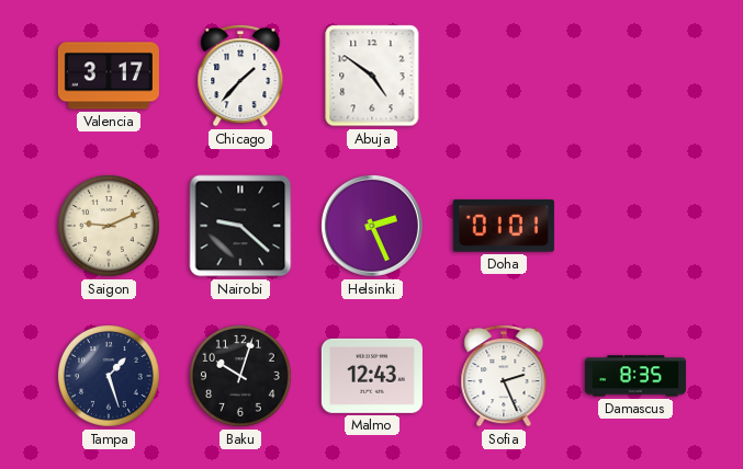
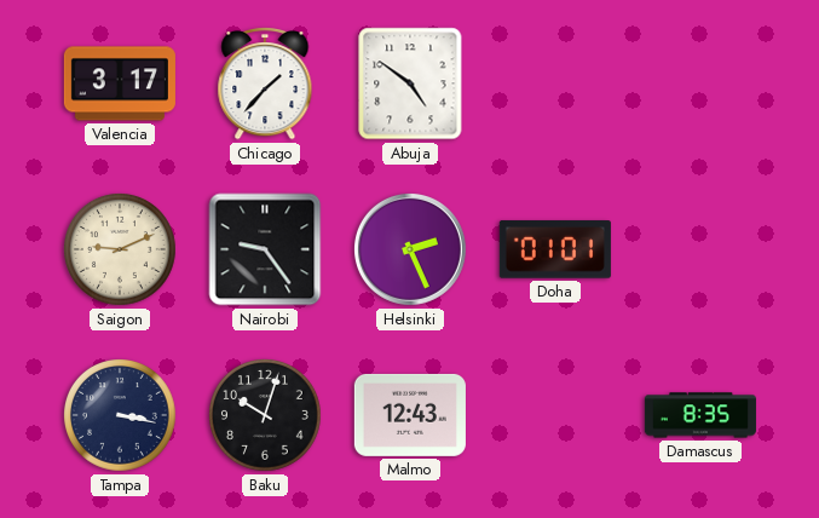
Nairobi: 9:22 -> 9:24
Tampa: 1:27 -> 3:17
Sofia: 2:26 -> none
